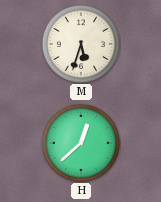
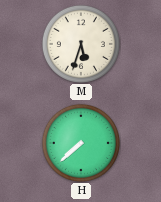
H: 12:38 -> 7:38
